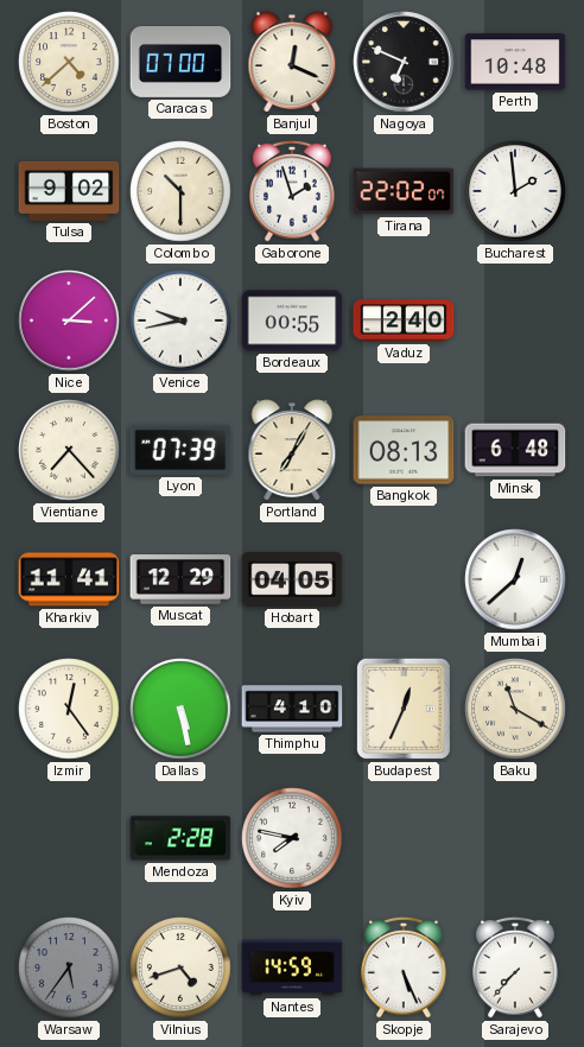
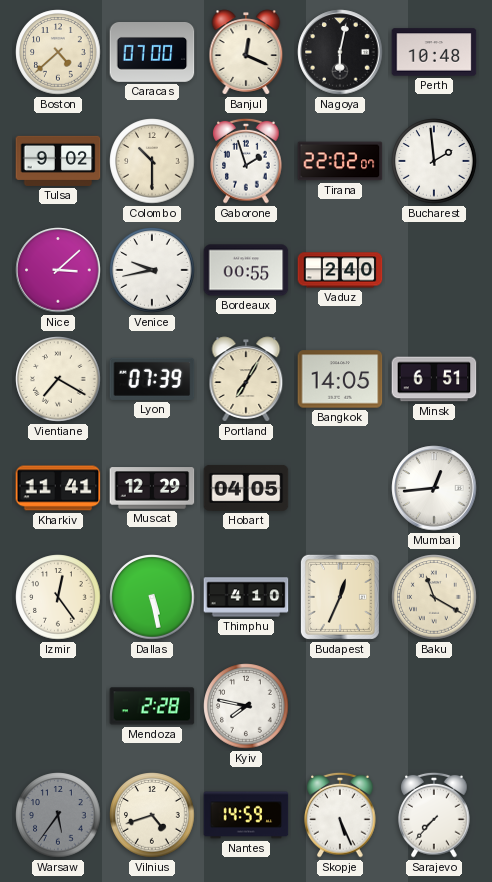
Nagoya: 6:49 -> 6:02
Vientiane: 7:23 -> 7:20
Bangkok: 08:13 -> 14:05
Minsk: 6:48 -> 6:51
Mumbai: 12:38 -> 12:44
